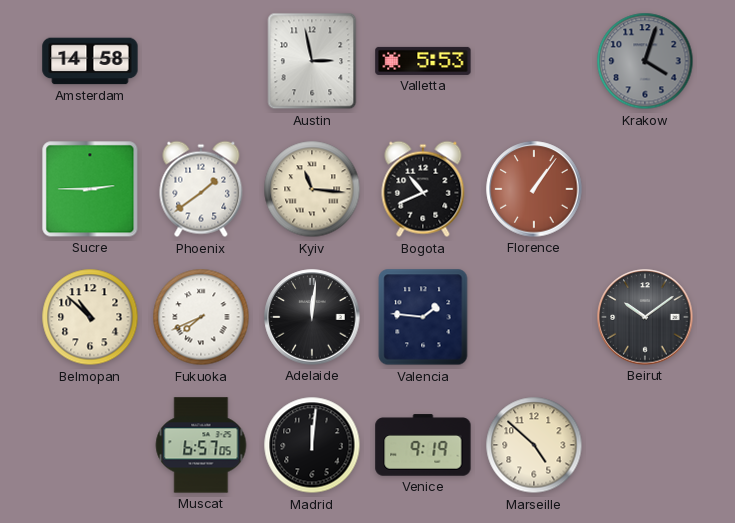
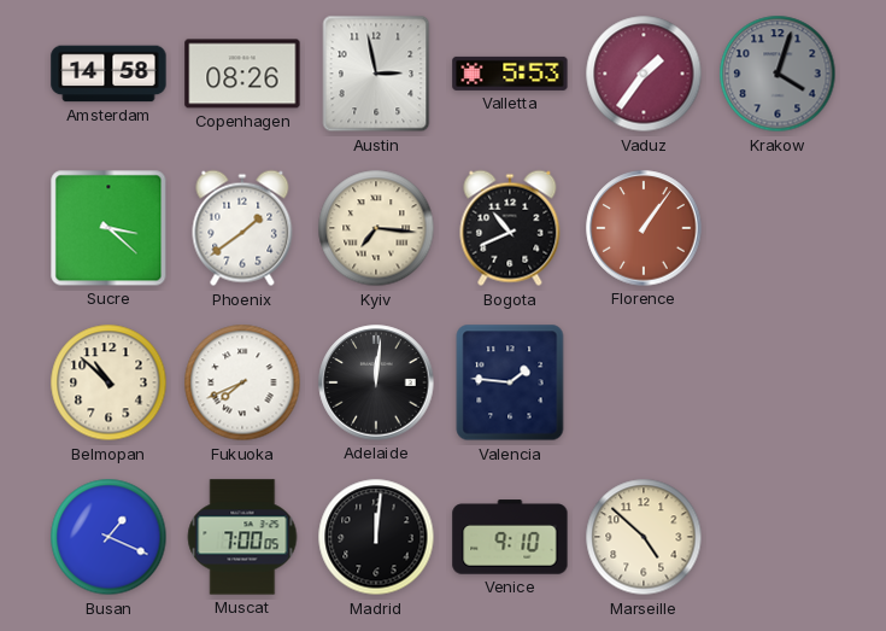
Copenhagen: none -> 08:26
Vaduz: none -> 1:36
Sucre: 2:45 -> 3:22
Kyiv: 11:16 -> 7:16
Beirut: 10:09 -> none
Busan: none -> 1:19
Muscat: 6:57 -> 7:00
Venice: 9:19 -> 9:10
